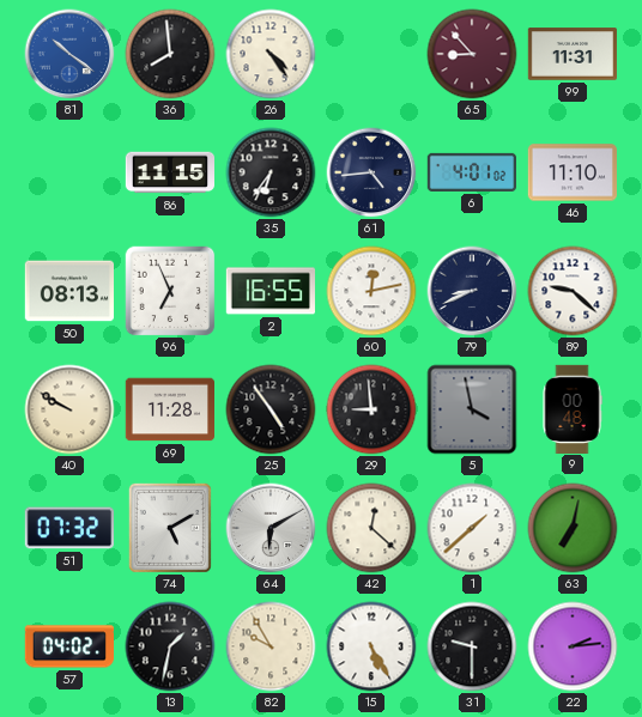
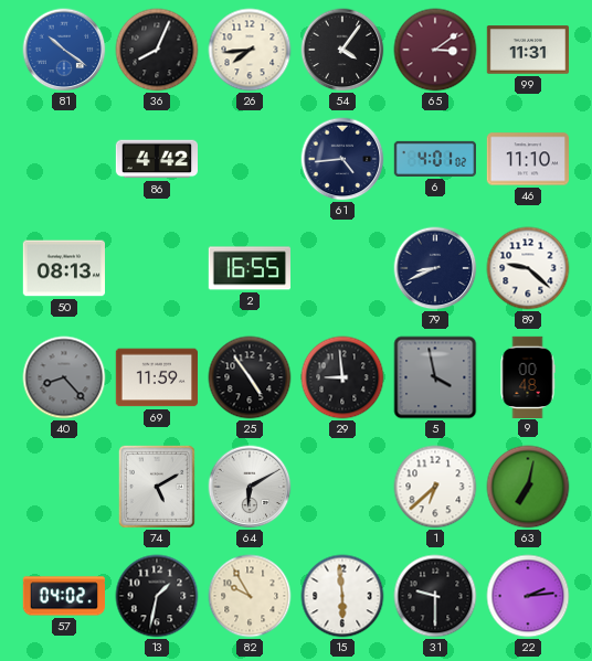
36: 7:59 -> 8:04
26: 4:24 -> 7:44
54: none -> 4:06
65: 8:53 -> 3:09
86: 11:15 -> 4:42
35: 6:36 -> none
96: 6:56 -> none
60: 12:13 -> none
40: 9:50 -> 8:23
40 dial: cream -> grey
69: 11:28 -> 11:59
51: 07:32 -> none
42: 12:22 -> none
1: 1:38 -> 6:38
15: 5:25 -> 5:59
